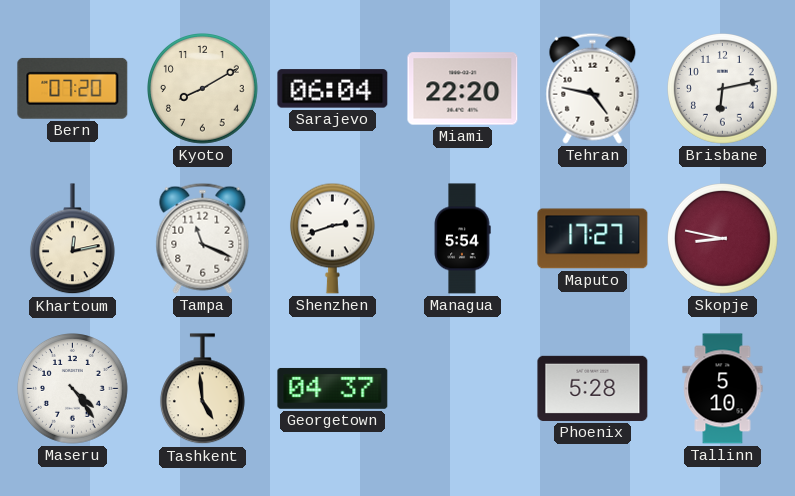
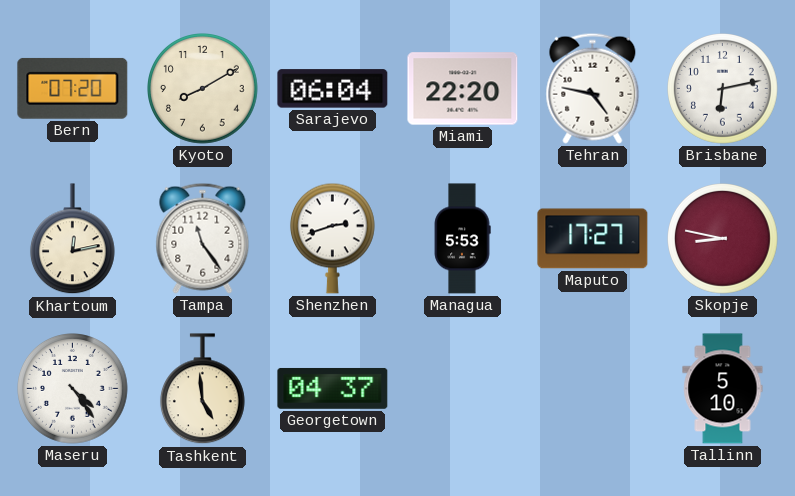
Tampa: 11:19 -> 11:24
Managua: 5:54 -> 5:53
Phoenix: 5:28 -> none
